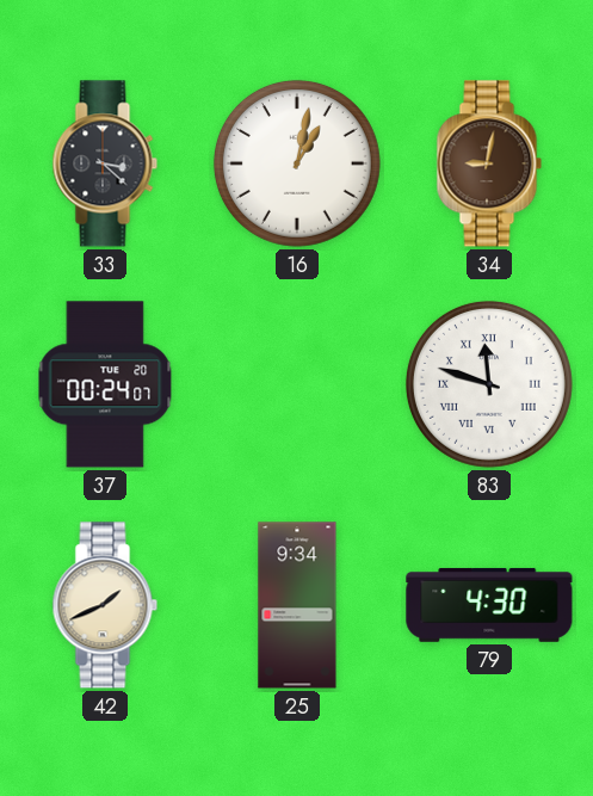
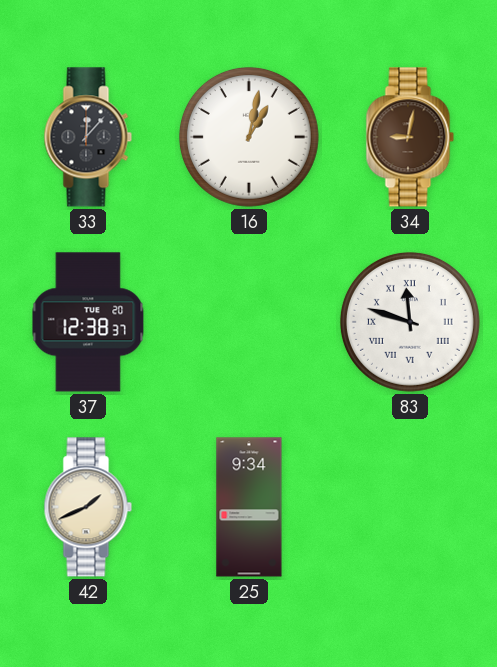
33: 3:22 -> 12:07
37: 00:24 -> 12:38
79: 4:30 -> none
